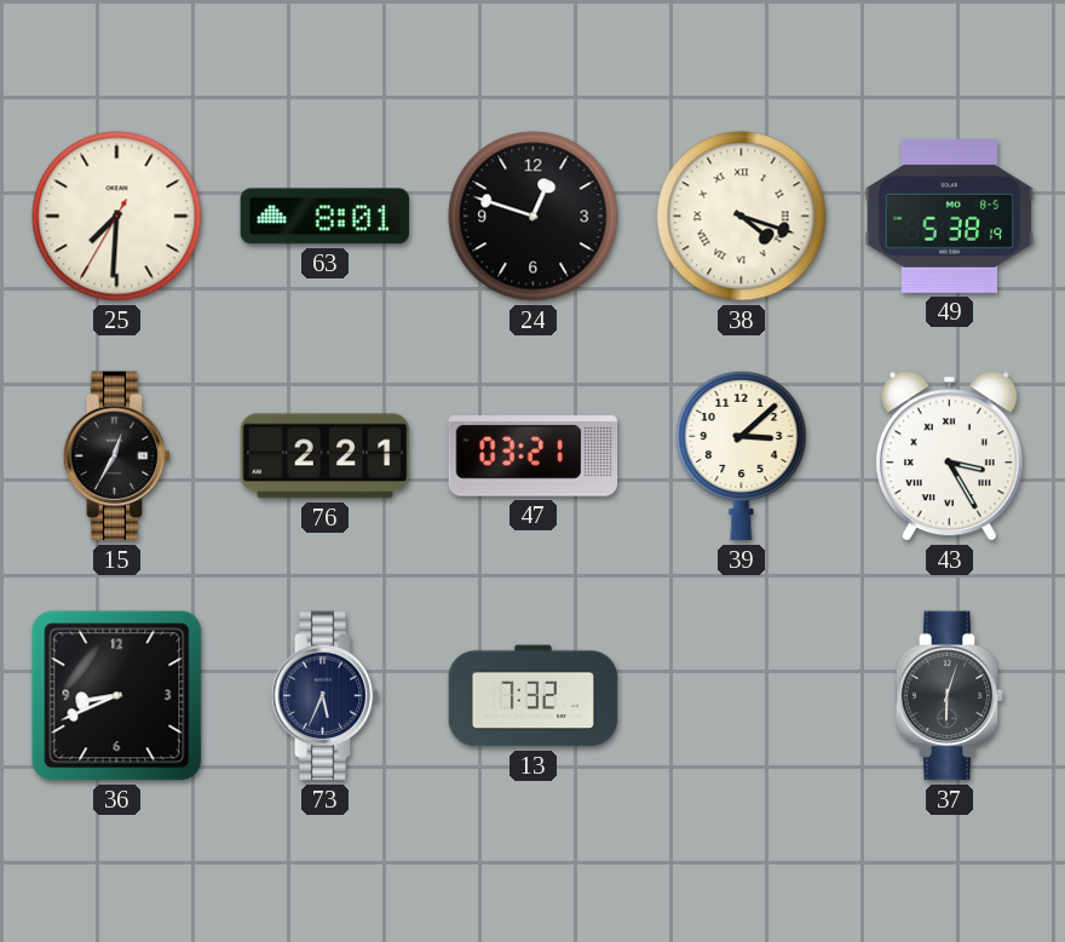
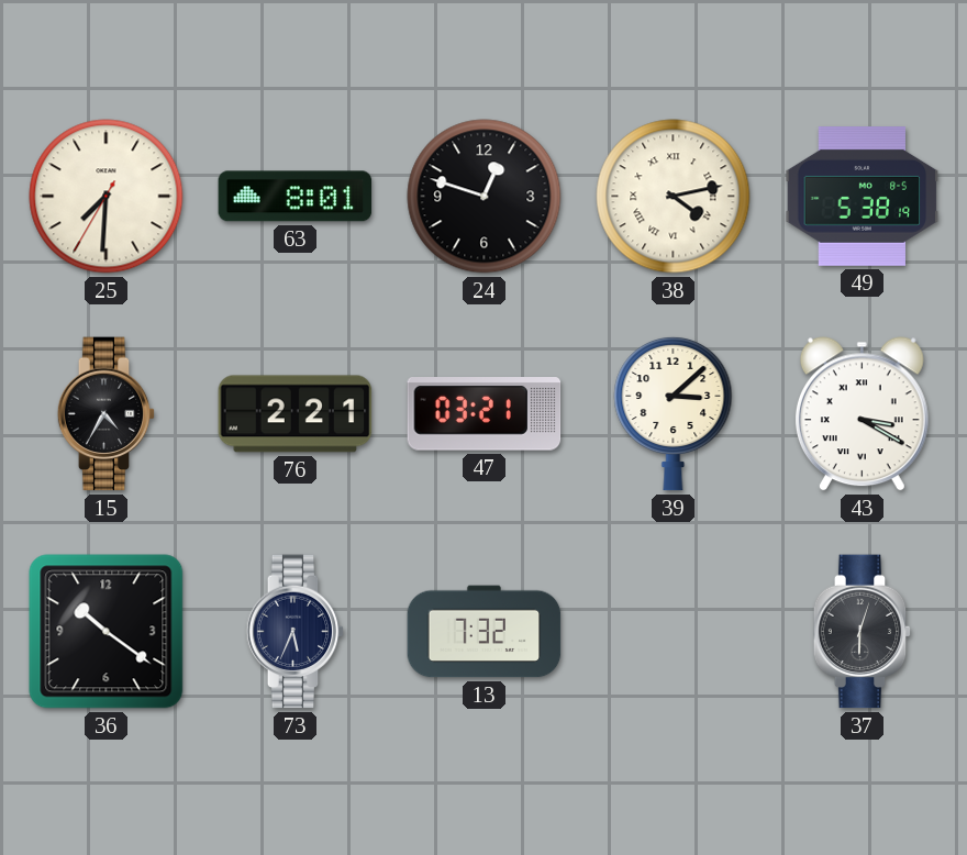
38: 4:18 -> 4:13
15: 12:35 -> 4:35
43: 3:25 -> 3:20
36: 8:41 -> 10:21
